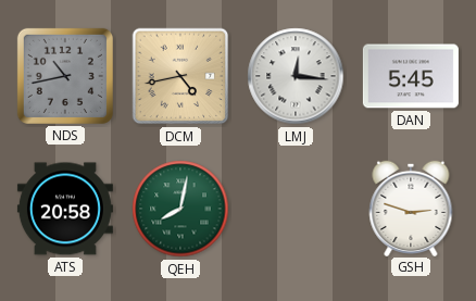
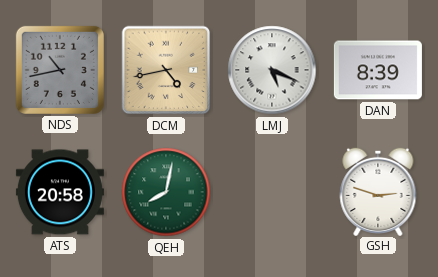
LMJ: 12:16 -> 5:19
DAN: 5:45 -> 8:39
